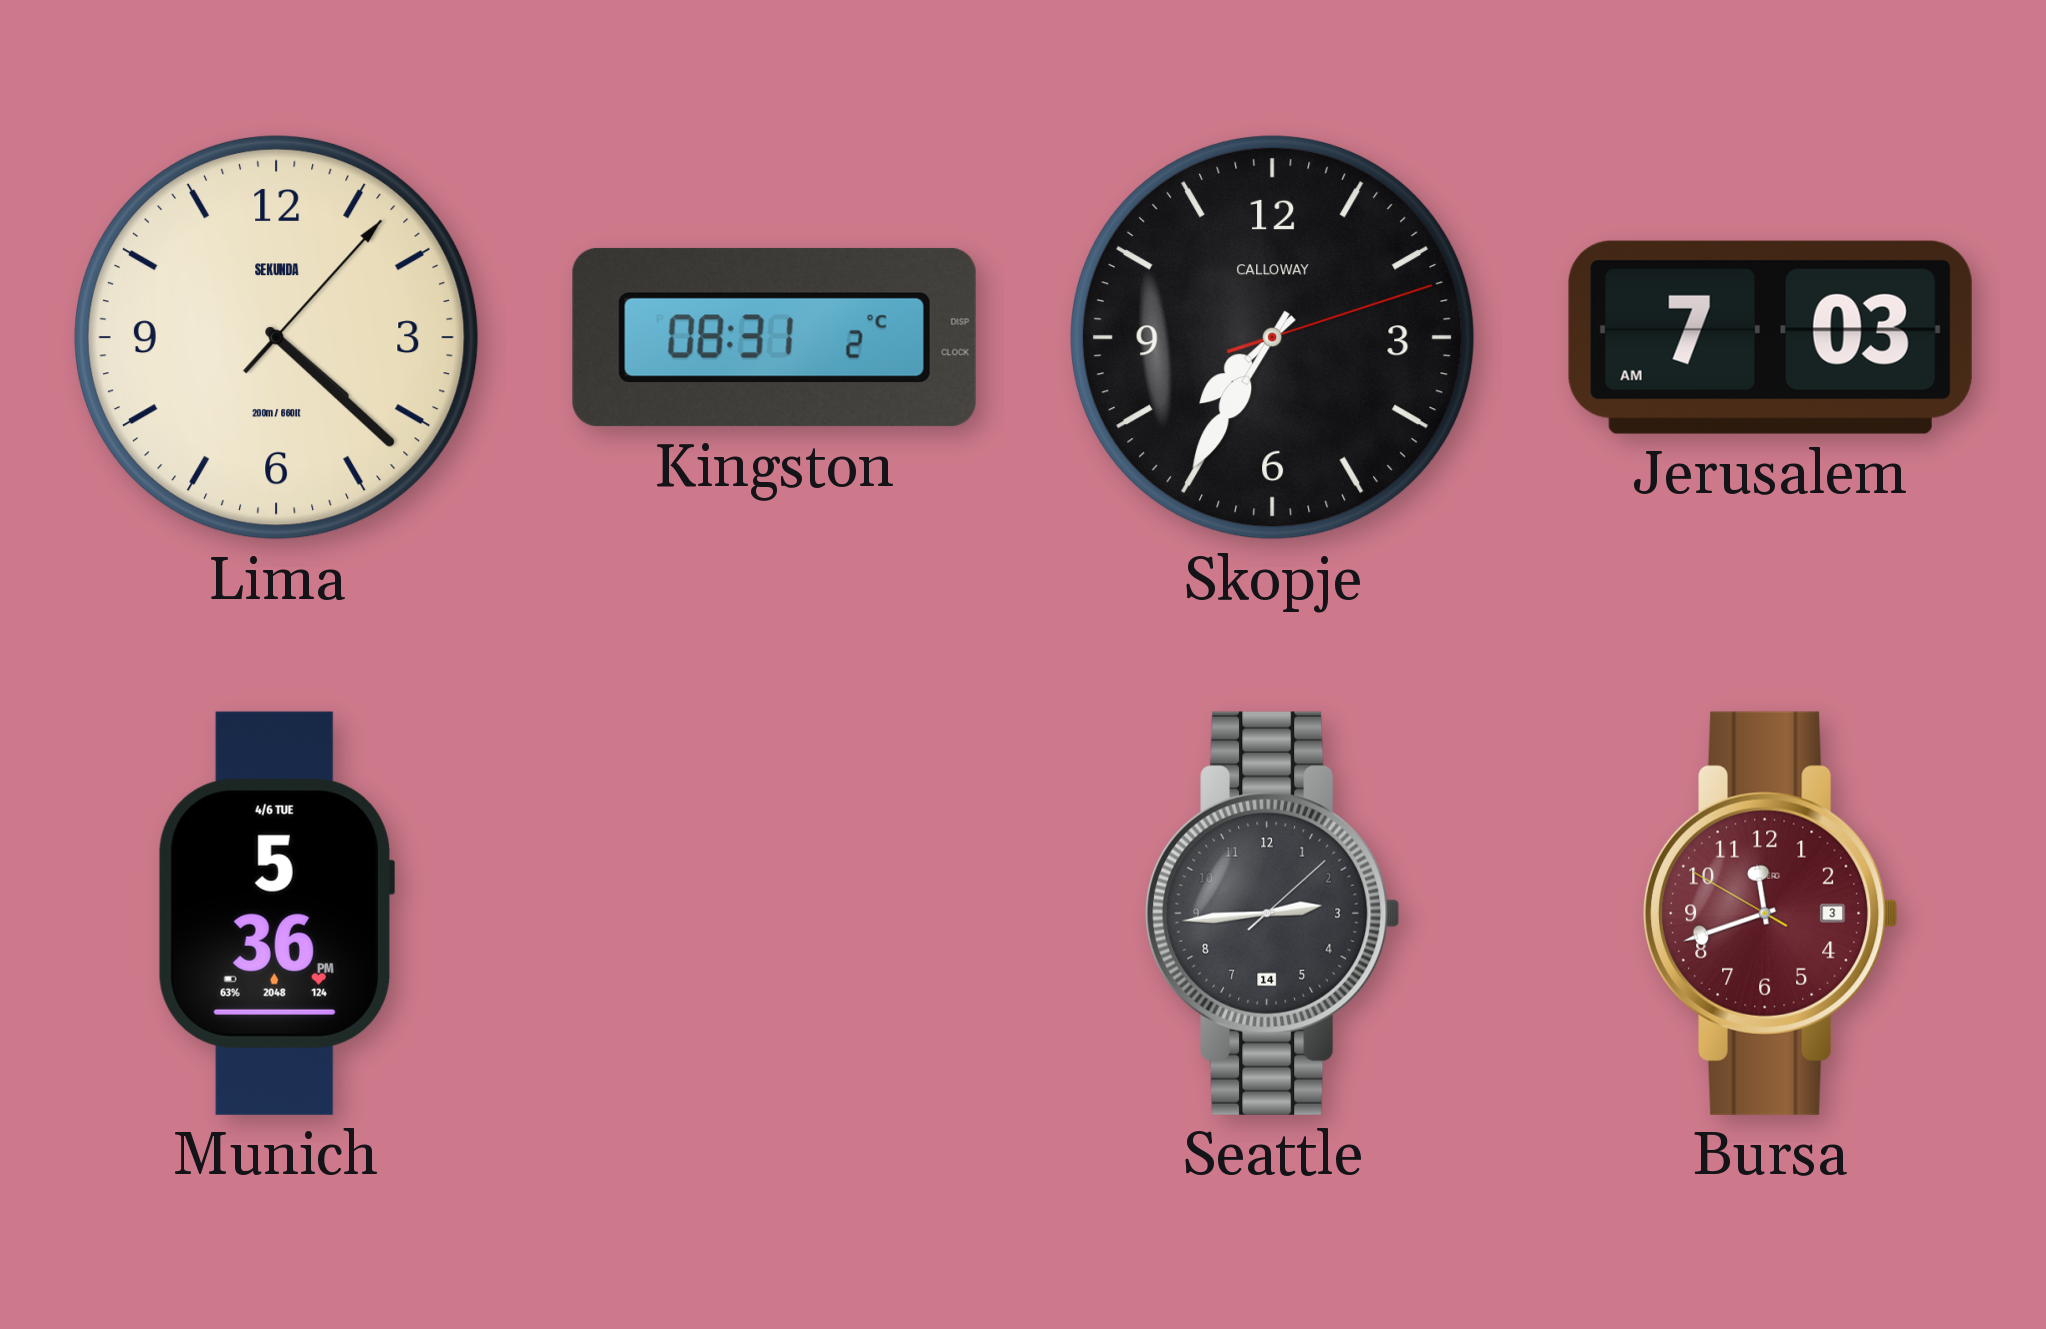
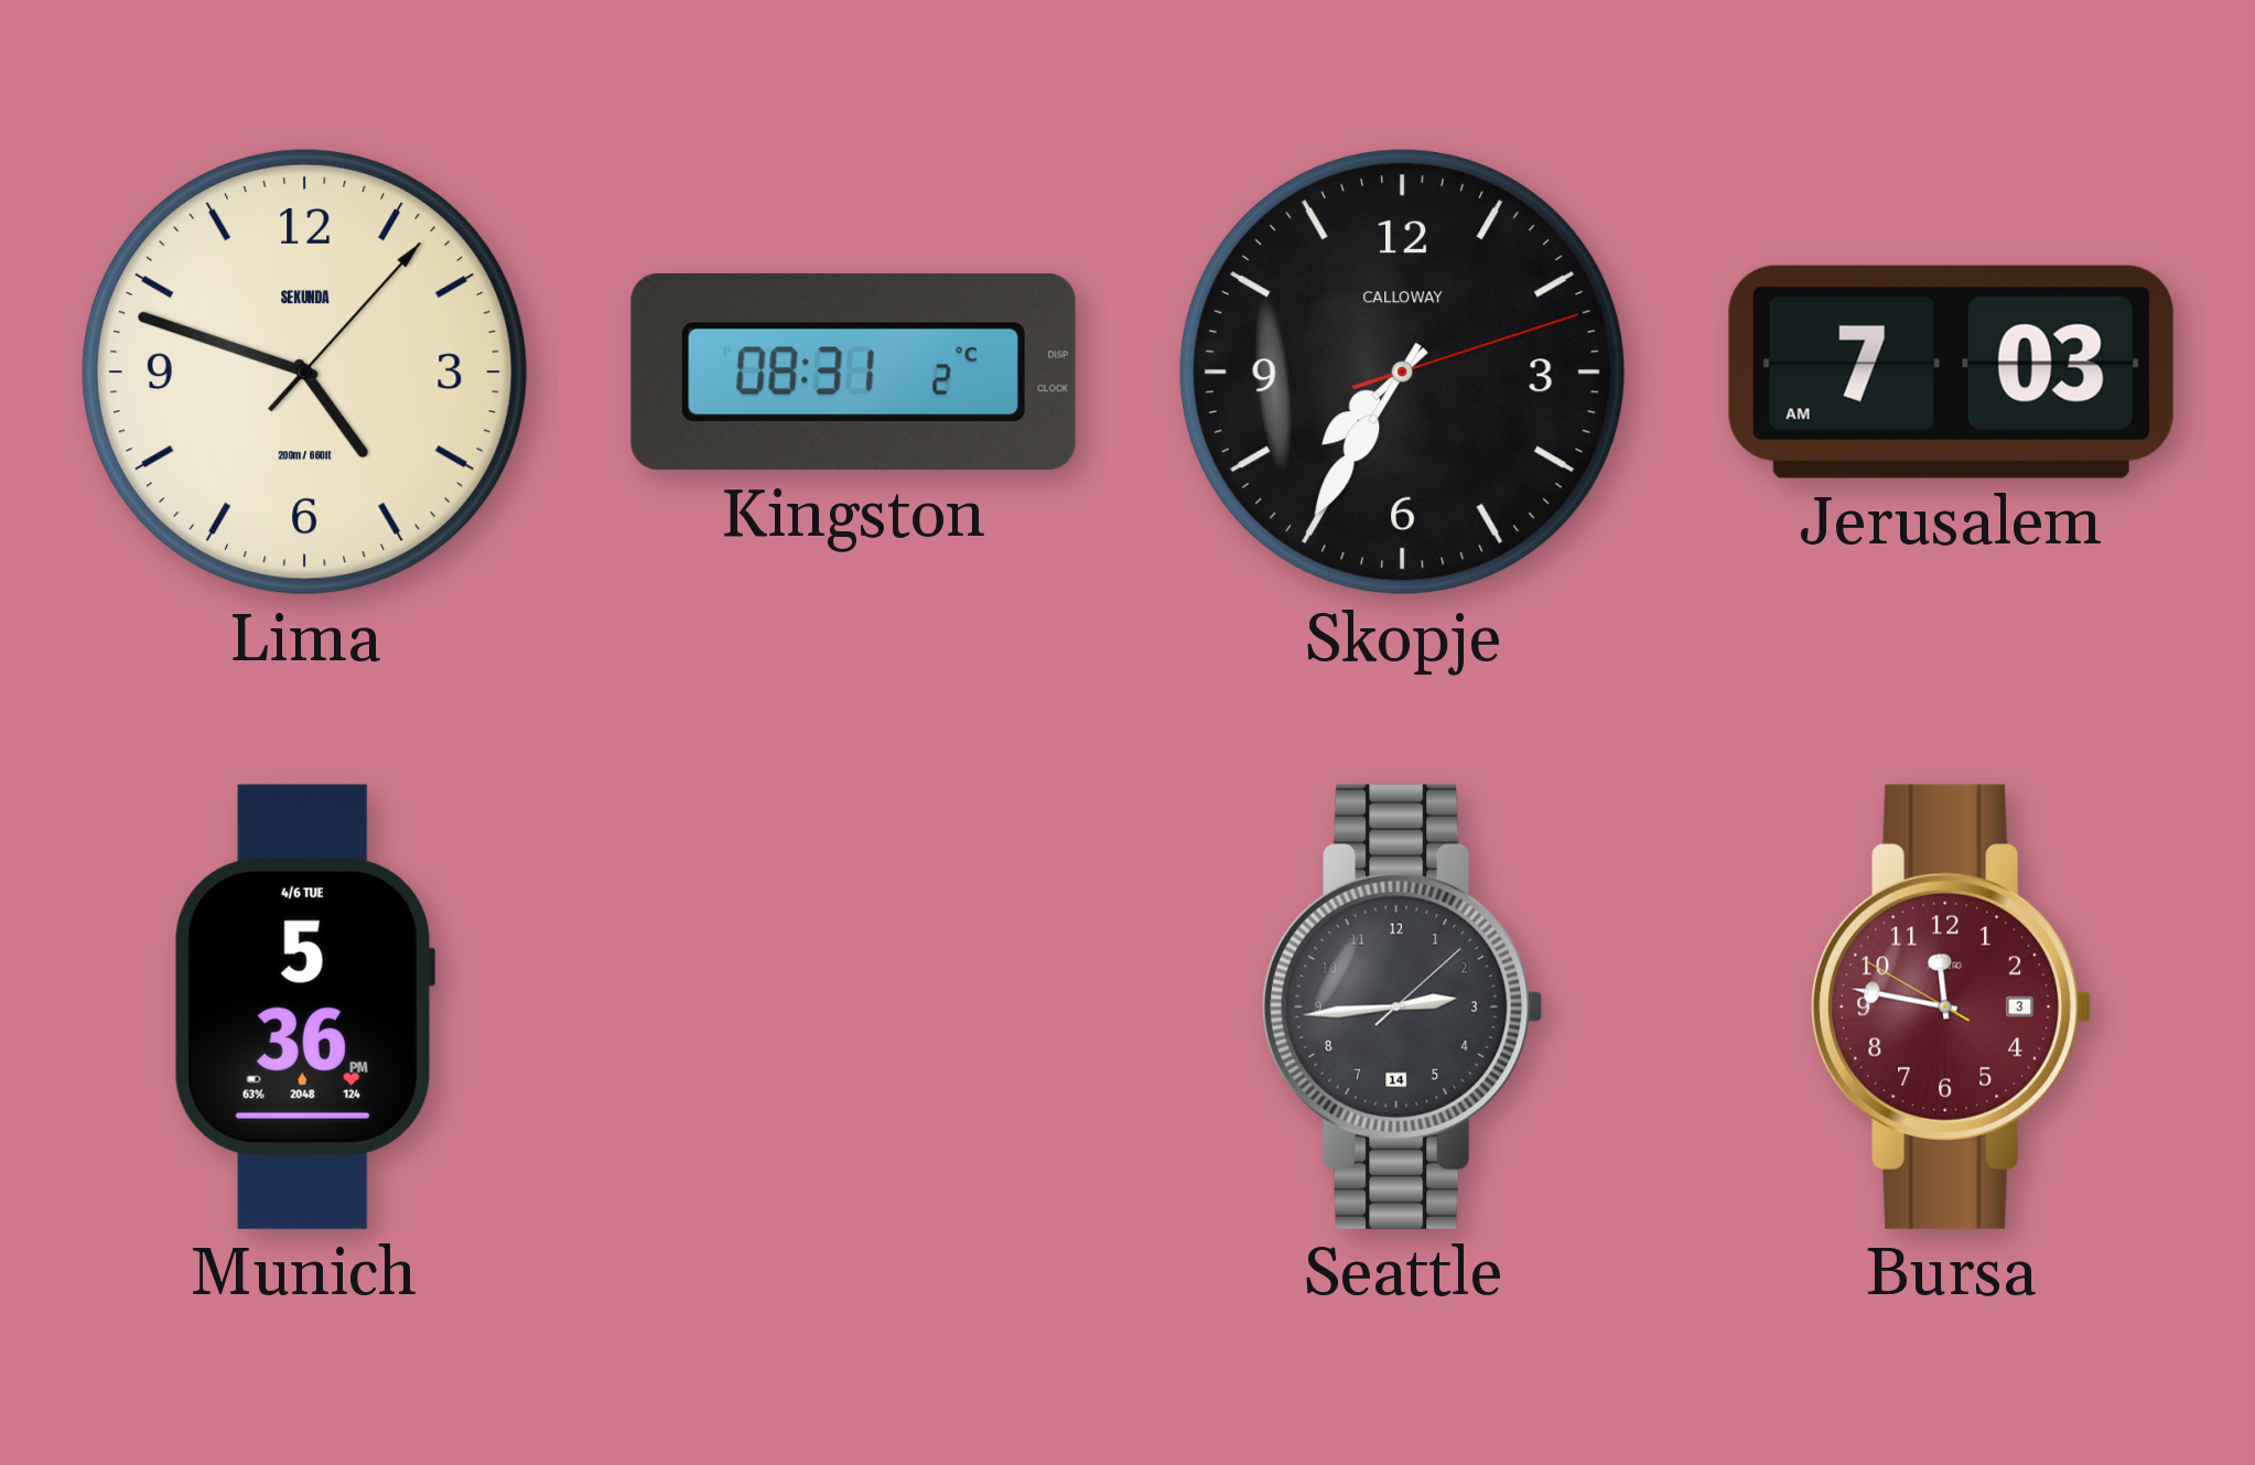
Lima: 4:22 -> 4:48
Bursa: 11:41 -> 11:46
